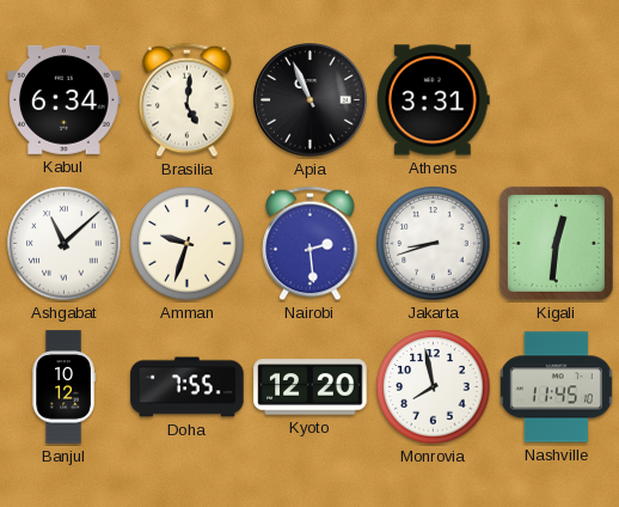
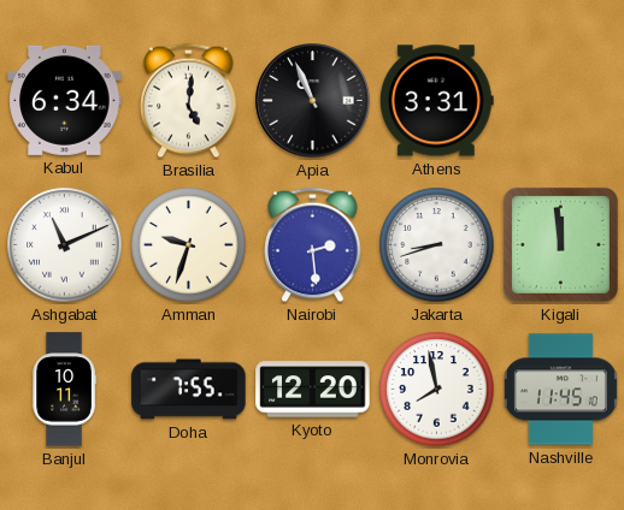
Ashgabat: 11:08 -> 11:11
Kigali: 12:31 -> 11:59
Banjul: 10:12 -> 10:11
